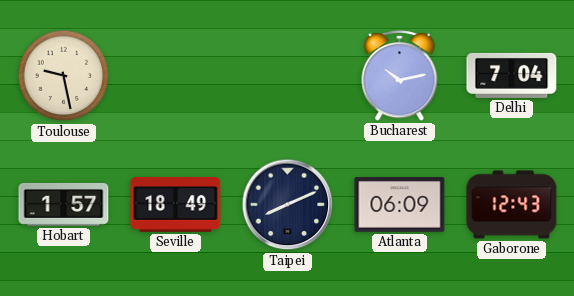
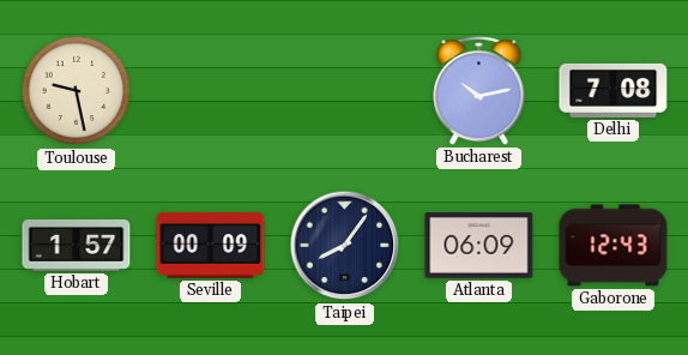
Delhi: 7:04 -> 7:08
Seville: 18:49 -> 00:09
Taipei: 8:11 -> 8:06
